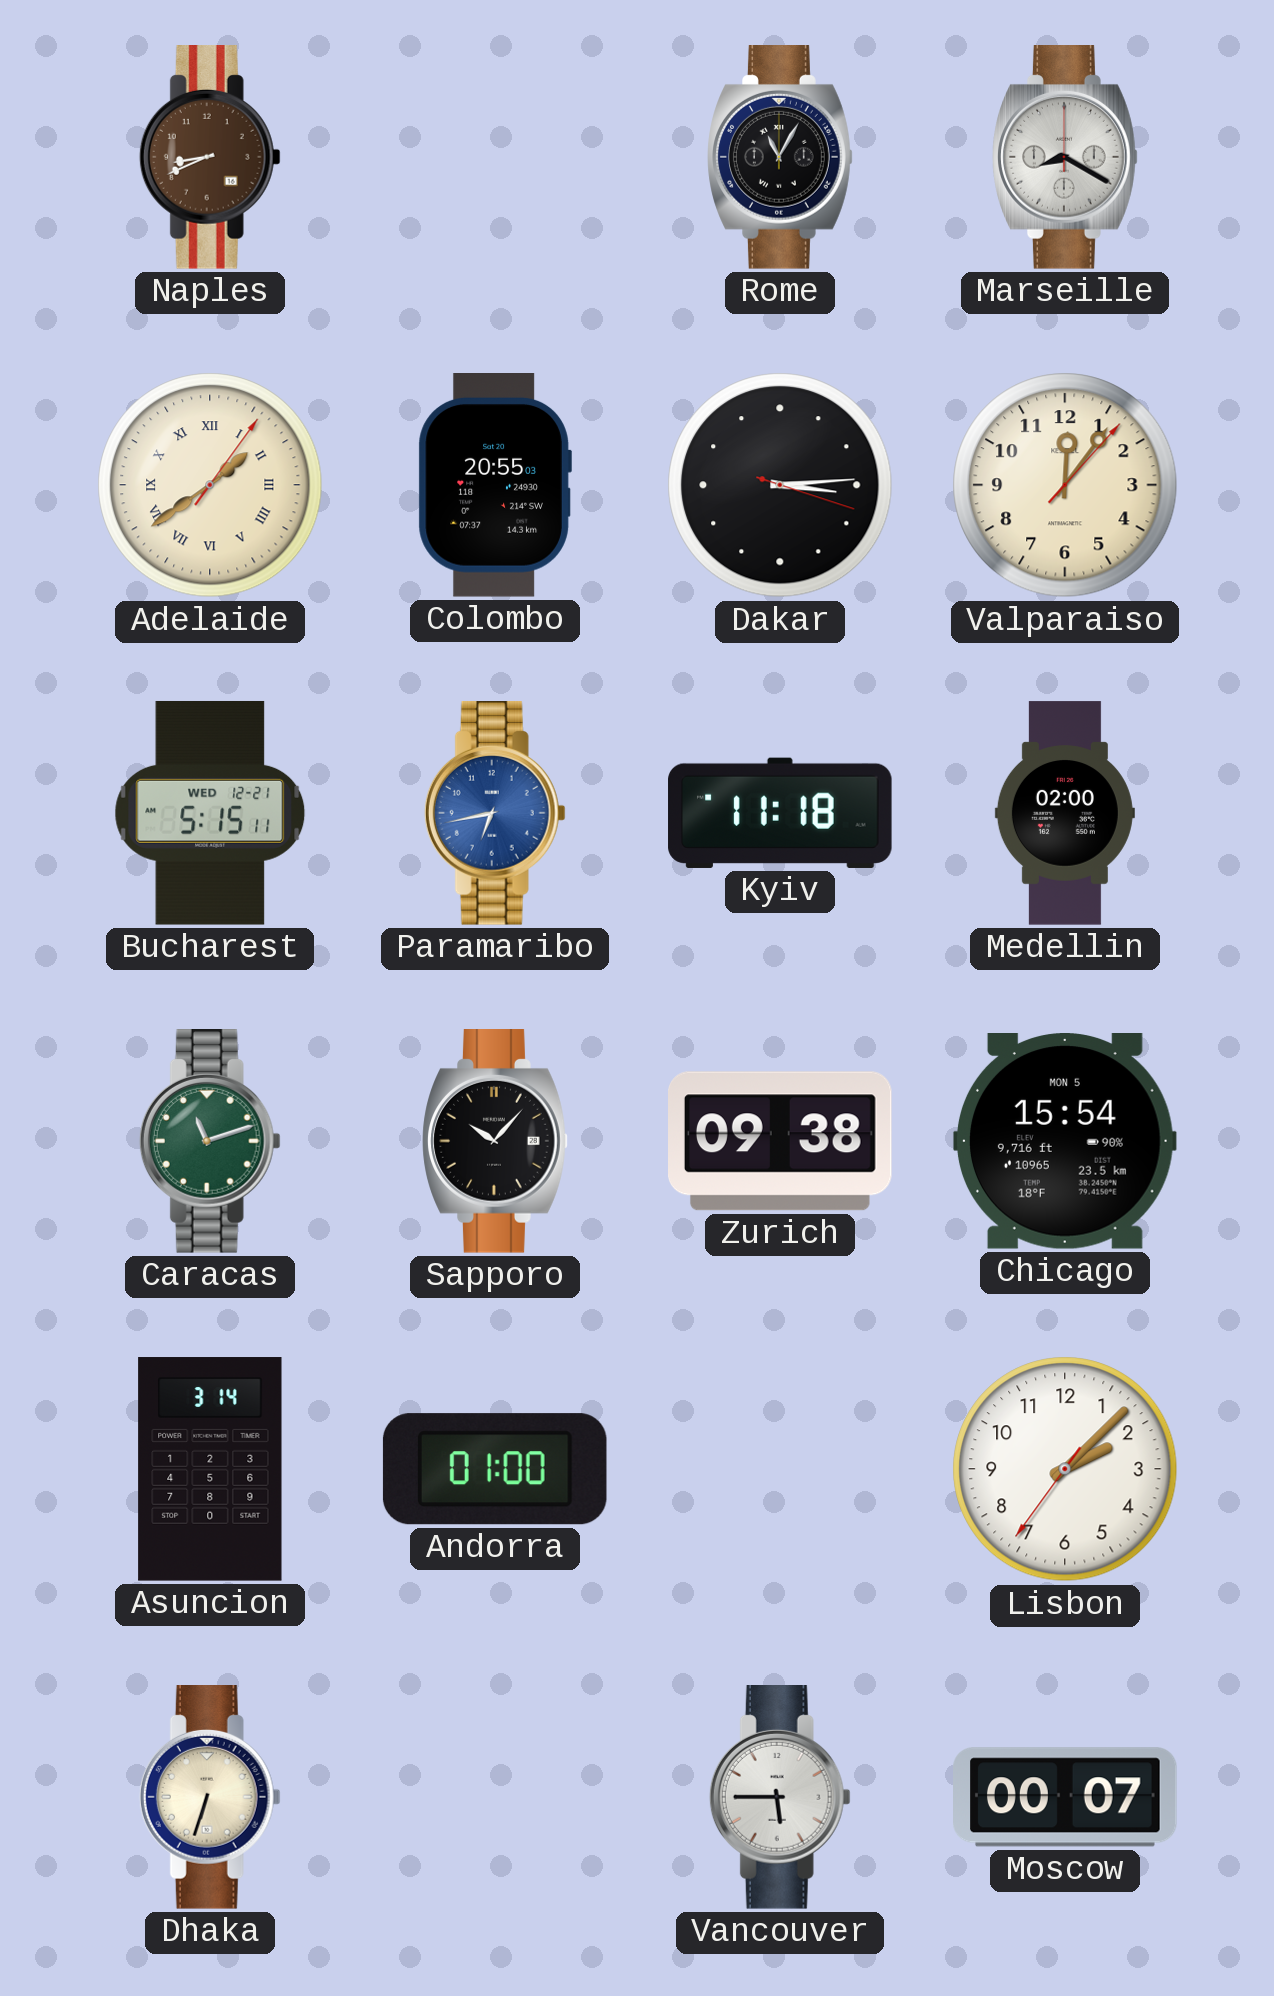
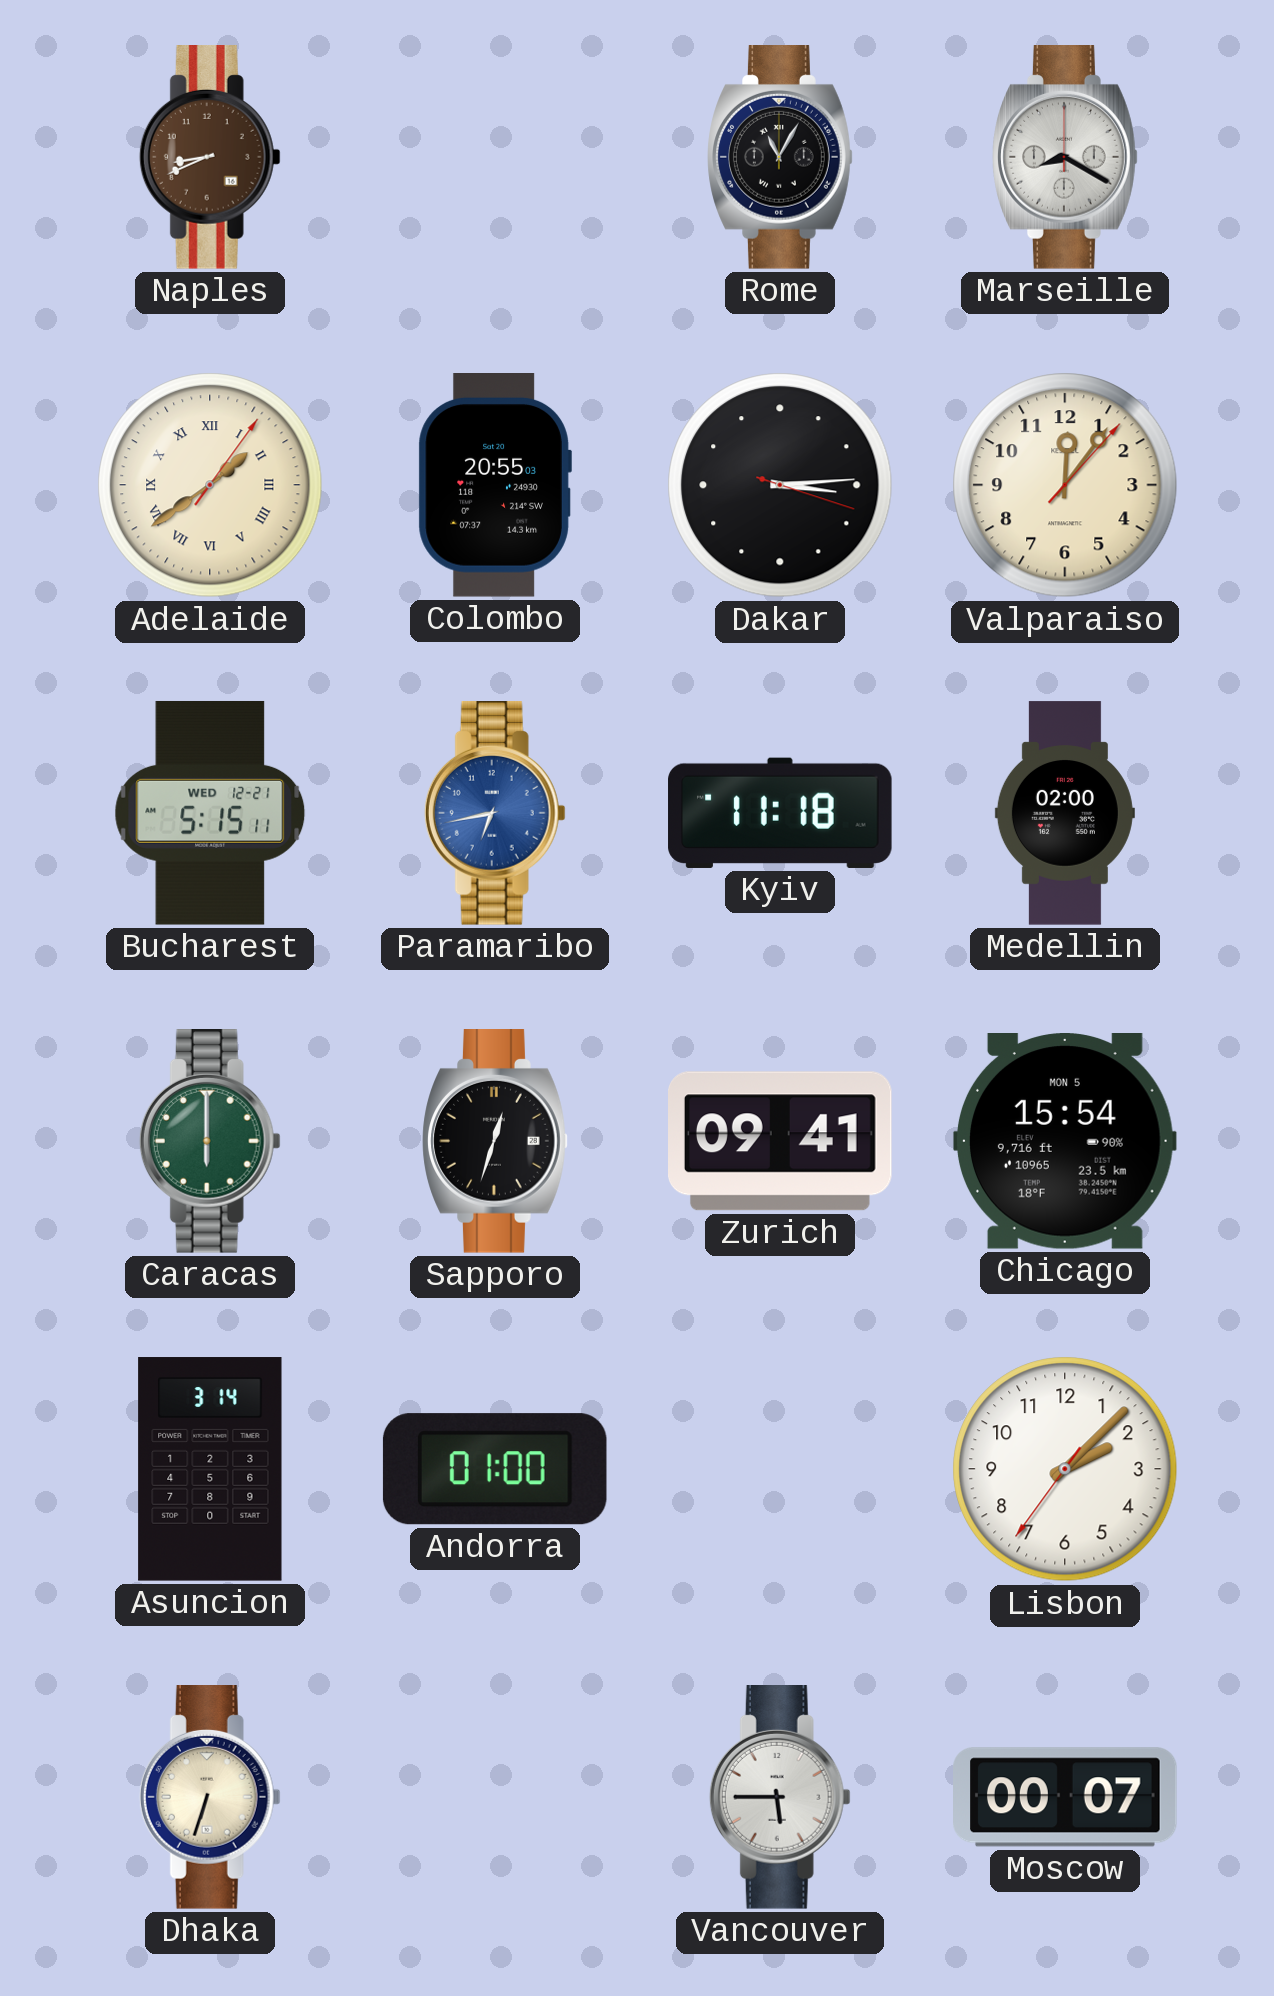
Caracas: 11:12 -> 6:00
Sapporo: 10:07 -> 12:33
Zurich: 09:38 -> 09:41
